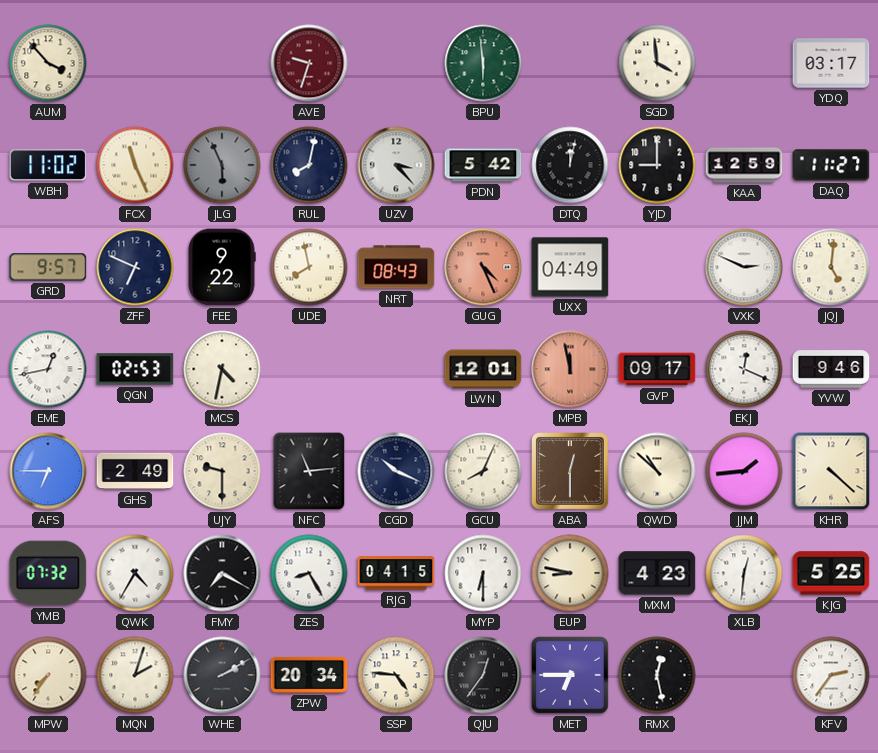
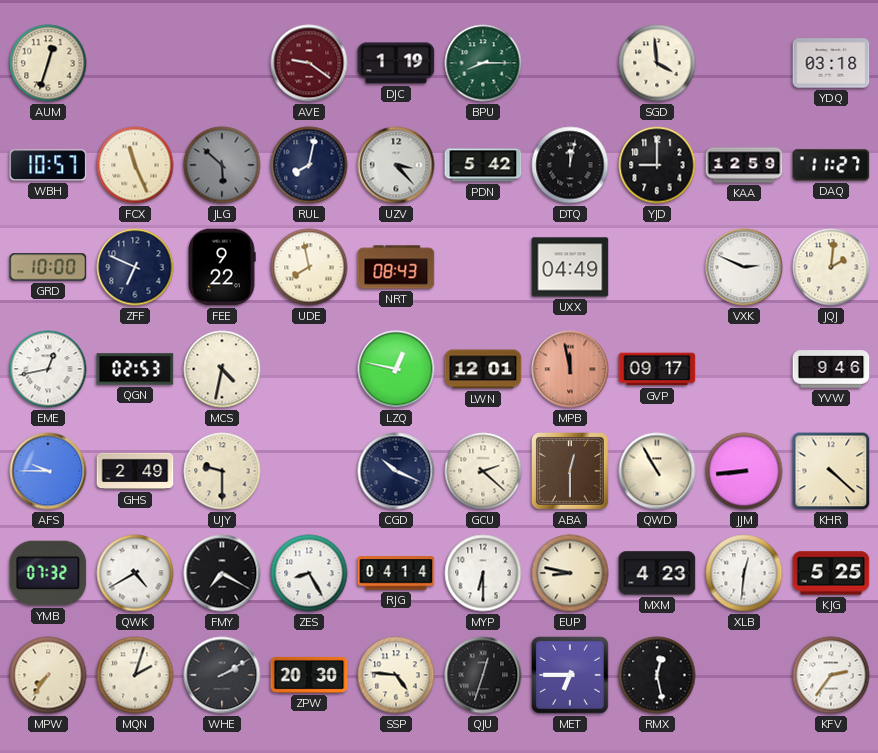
AUM: 3:53 -> 12:33
AVE: 9:33 -> 9:21
DJC: none -> 1:19
BPU: 5:59 -> 8:15
YDQ: 03:17 -> 03:18
WBH: 11:02 -> 10:57
JLG: 5:56 -> 5:52
GRD: 9:57 -> 10:00
GUG: 4:26 -> none
JQJ: 5:01 -> 2:01
LZQ: none -> 12:47
EKJ: 12:19 -> none
AFS: 6:45 -> 9:45
NFC: 11:14 -> none
GCU: 8:04 -> 2:22
QWD: 10:52 -> 10:55
JJM: 1:44 -> 8:44
QWK: 4:35 -> 4:40
RJG: 04:15 -> 04:14
ZPW: 20:34 -> 20:30
QJU: 12:36 -> 12:33
